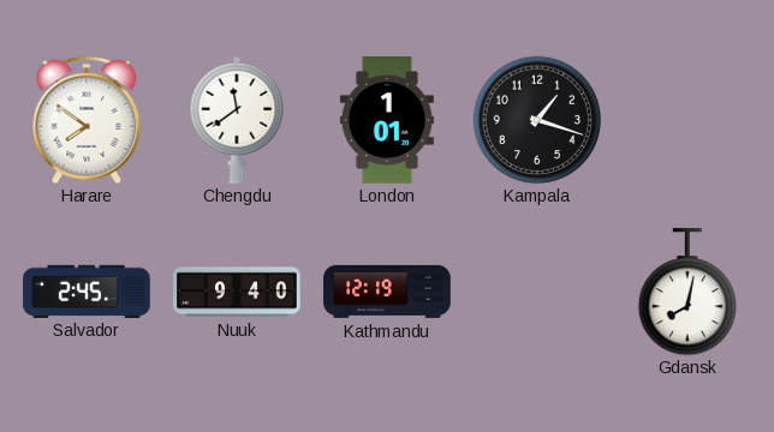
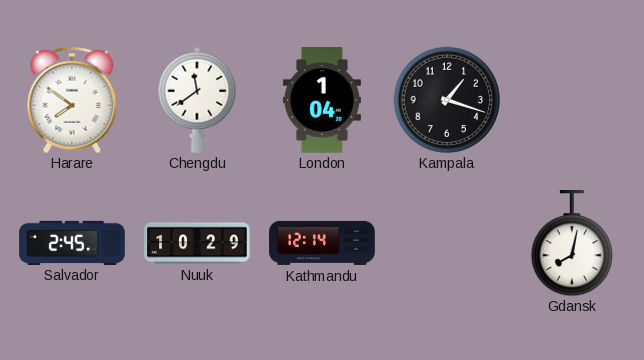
London: 1:01 -> 1:04
Nuuk: 9:40 -> 10:29
Kathmandu: 12:19 -> 12:14
